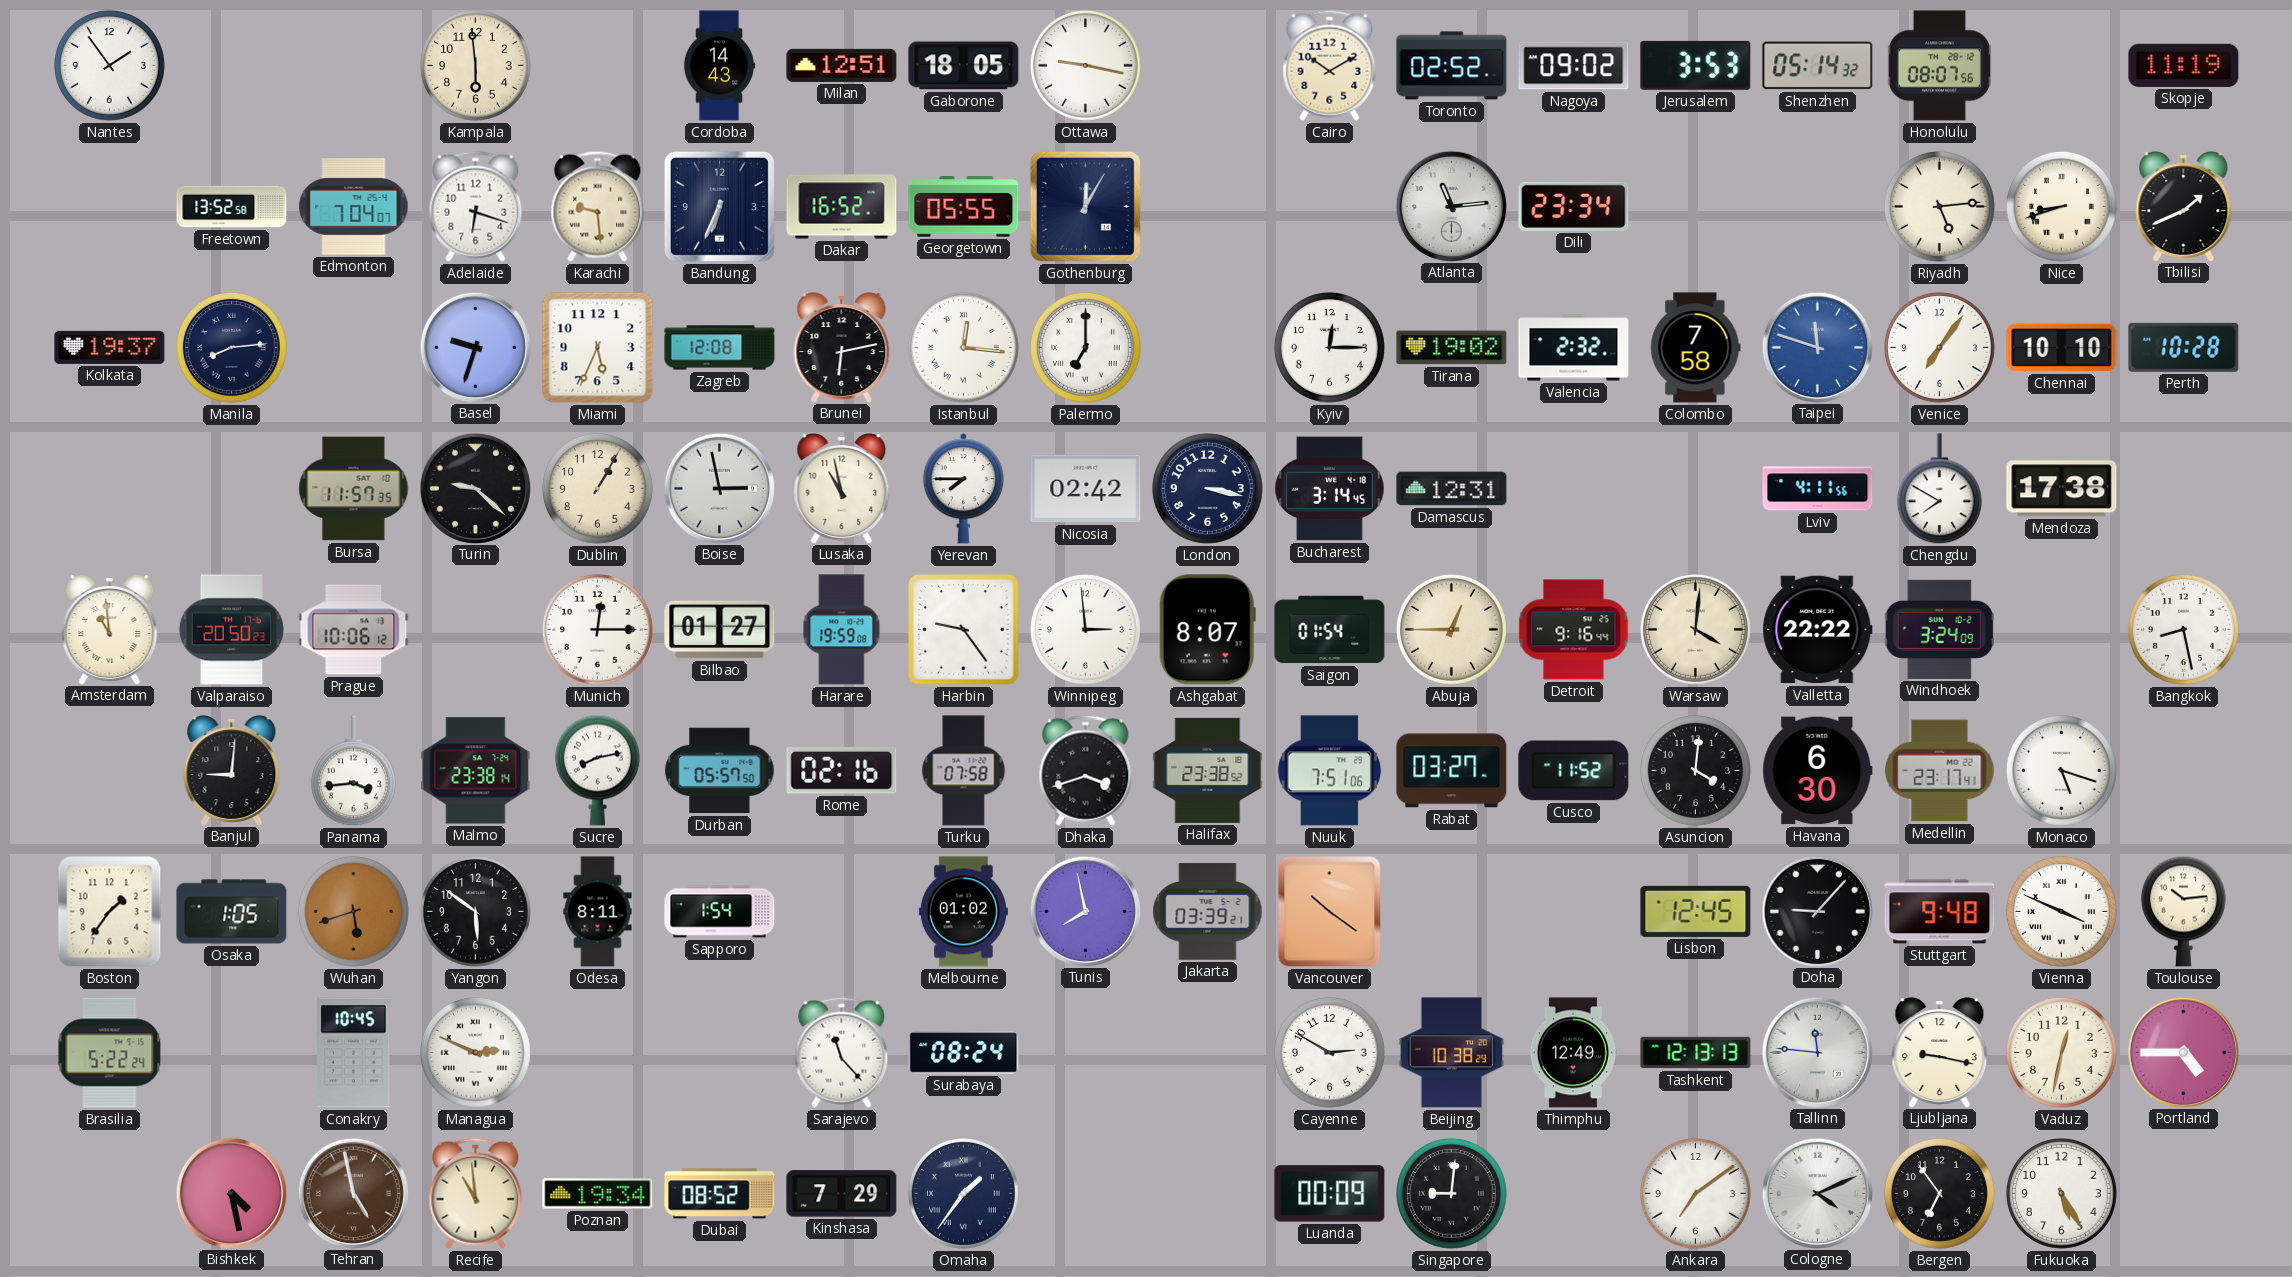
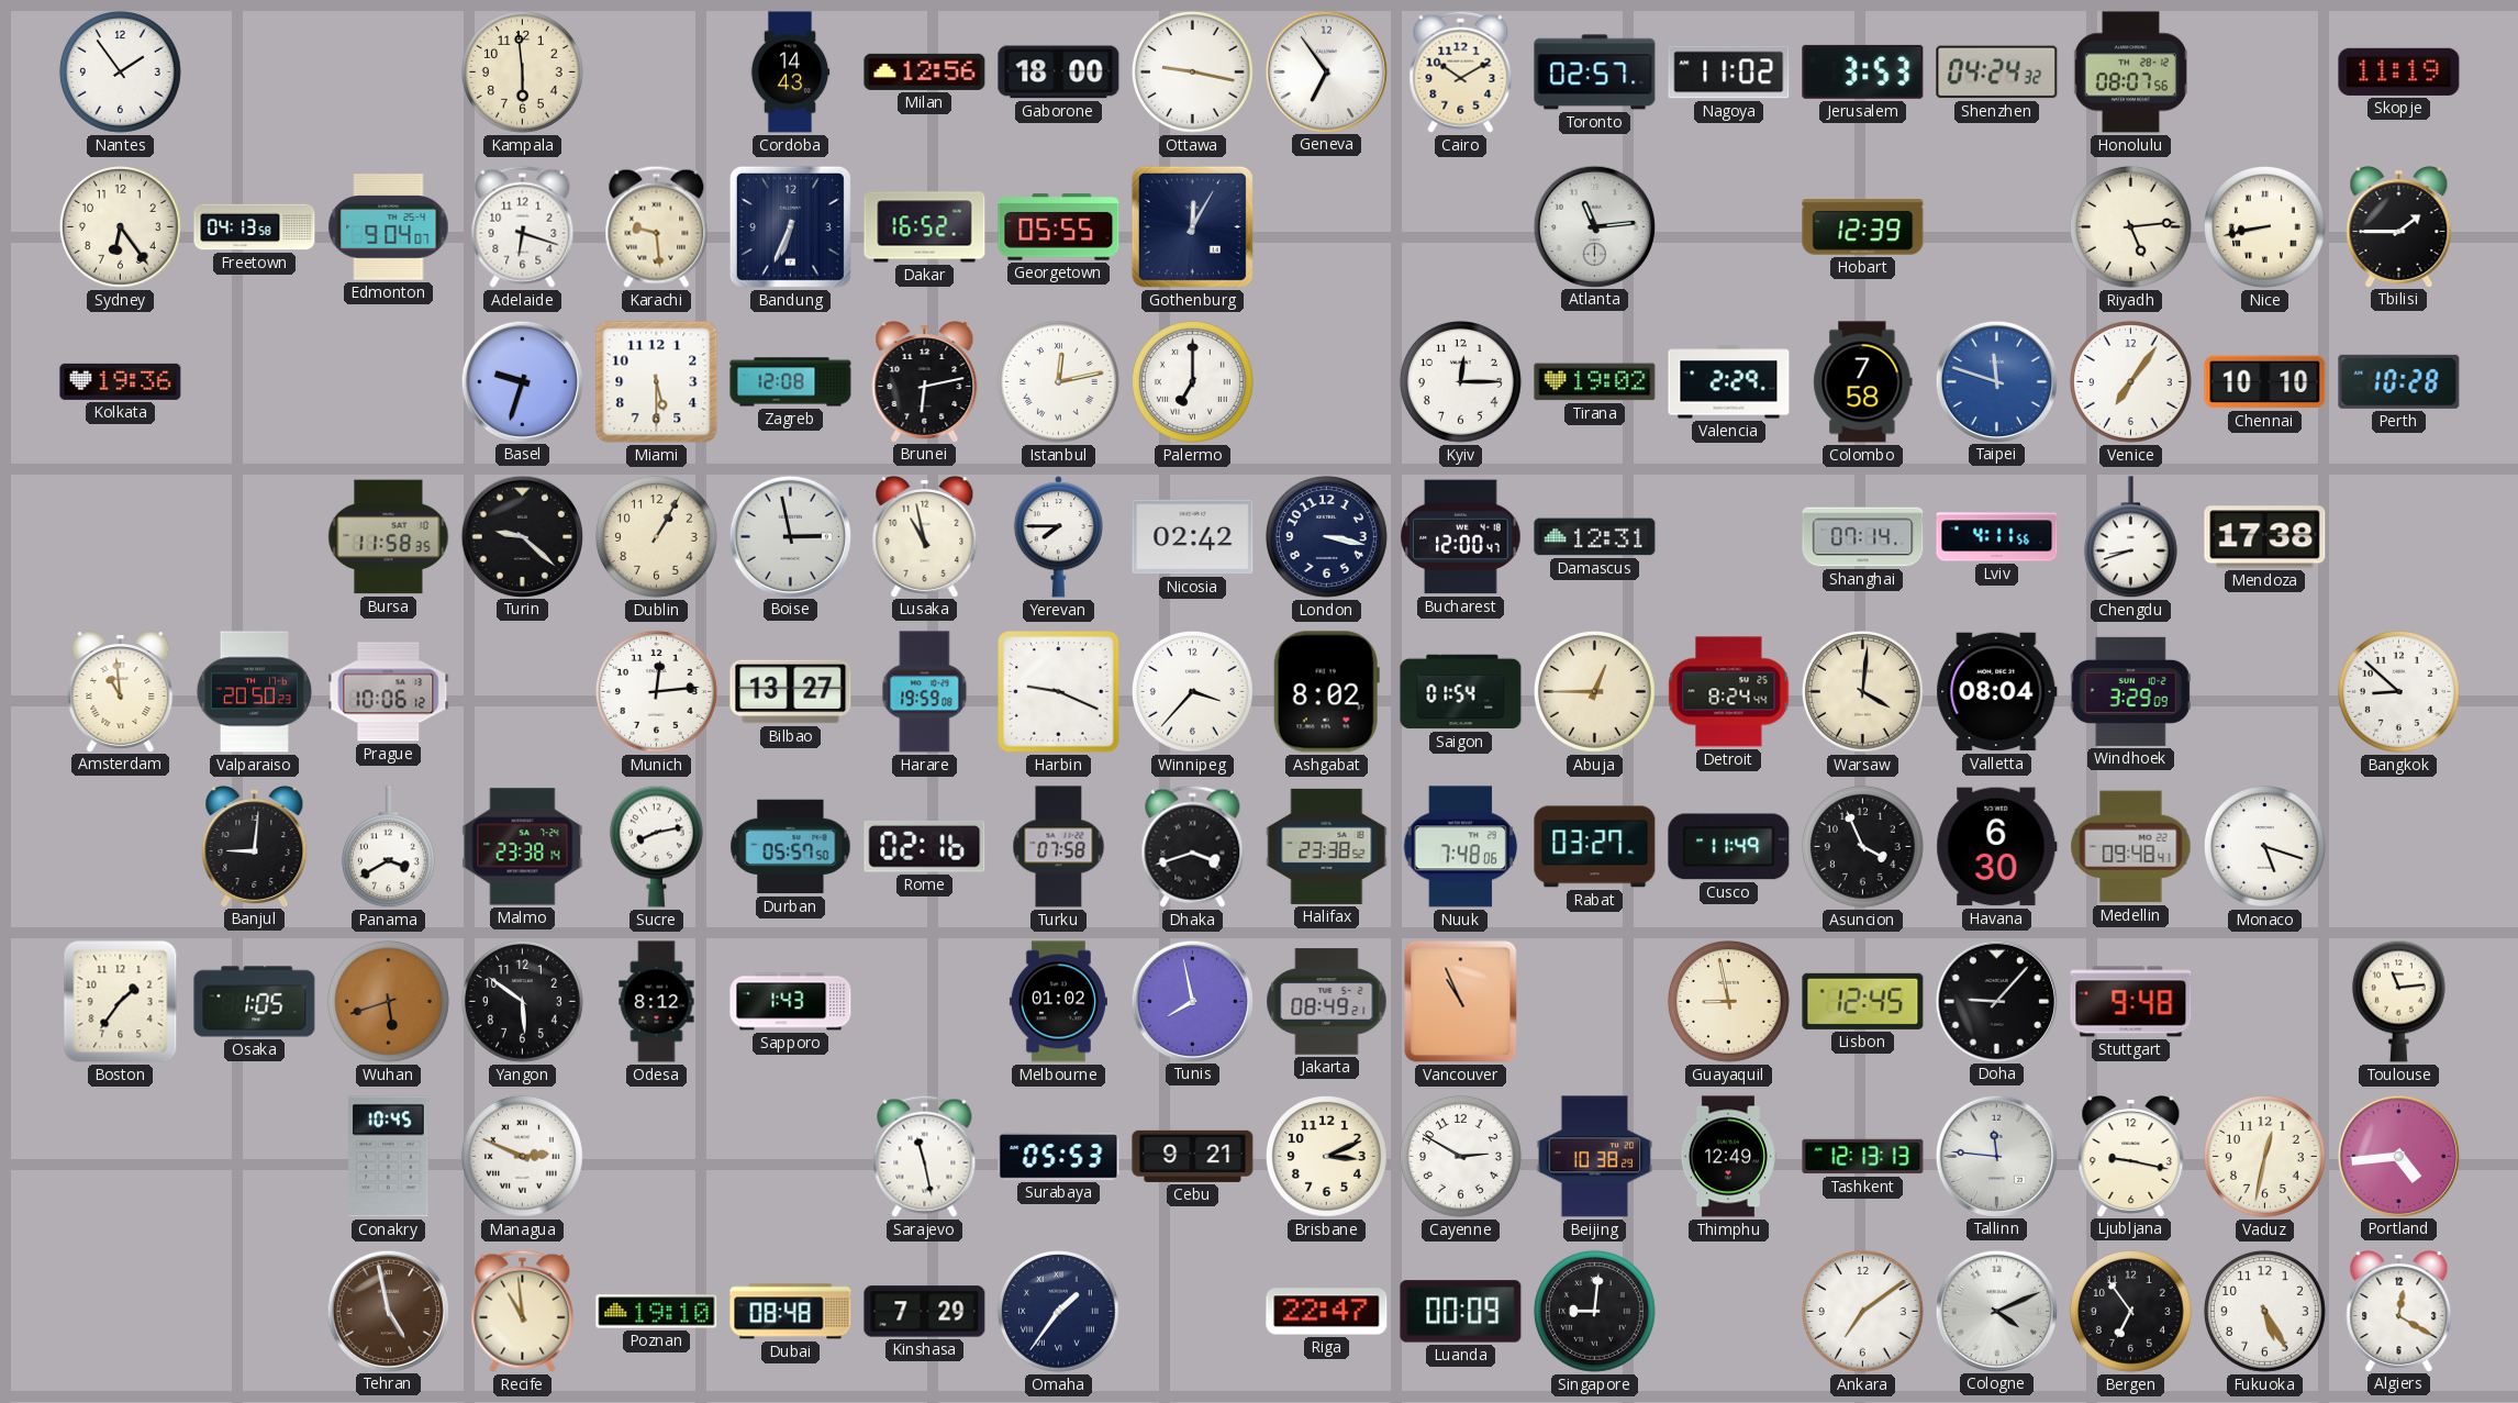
Milan: 12:51 -> 12:56
Gaborone: 18:05 -> 18:00
Geneva: none -> 6:54
Toronto: 02:52 -> 02:57
Nagoya: 09:02 -> 11:02
Shenzhen: 05:14 -> 04:24
Sydney: none -> 6:24
Freetown: 13:52 -> 04:13
Edmonton: 7:04 -> 9:04
Dili: 23:34 -> none
Hobart: none -> 12:39
Nice: 8:42 -> 8:43
Tbilisi: 1:41 -> 1:45
Kolkata: 19:37 -> 19:36
Manila: 8:14 -> none
Miami: 5:34 -> 5:30
Istanbul: 12:16 -> 12:13
Valencia: 2:32 -> 2:29
Bursa: 11:57 -> 11:58
Bucharest: 3:14 -> 12:00
Shanghai: none -> 07:14
Chengdu: 7:50 -> 8:42
Munich: 12:15 -> 12:14
Bilbao: 01:27 -> 13:27
Harbin: 9:24 -> 9:19
Winnipeg: 2:59 -> 3:37
Ashgabat: 8:07 -> 8:02
Detroit: 9:16 -> 8:24
Valletta: 22:22 -> 08:04
Windhoek: 3:24 -> 3:29
Bangkok: 8:28 -> 8:52
Panama: 3:44 -> 3:40
Nuuk: 7:51 -> 7:48
Cusco: 11:52 -> 11:49
Asuncion: 4:01 -> 3:56
Medellin: 23:17 -> 09:48
Odesa: 8:11 -> 8:12
Sapporo: 1:54 -> 1:43
Jakarta: 03:39 -> 08:49
Vancouver: 10:21 -> 10:56
Guayaquil: none -> 8:58
Vienna: 3:49 -> none
Toulouse: 10:14 -> 11:14
Brasilia: 5:22 -> none
Sarajevo: 11:23 -> 11:28
Surabaya: 08:24 -> 05:53
Cebu: none -> 9:21
Brisbane: none -> 3:11
Portland: 4:45 -> 4:44
Bishkek: 4:28 -> none
Poznan: 19:34 -> 19:10
Dubai: 08:52 -> 08:48
Riga: none -> 22:47
Algiers: none -> 12:20
